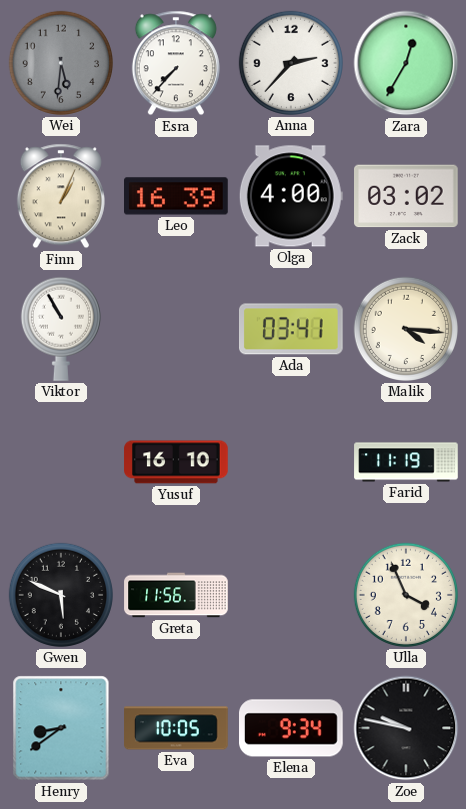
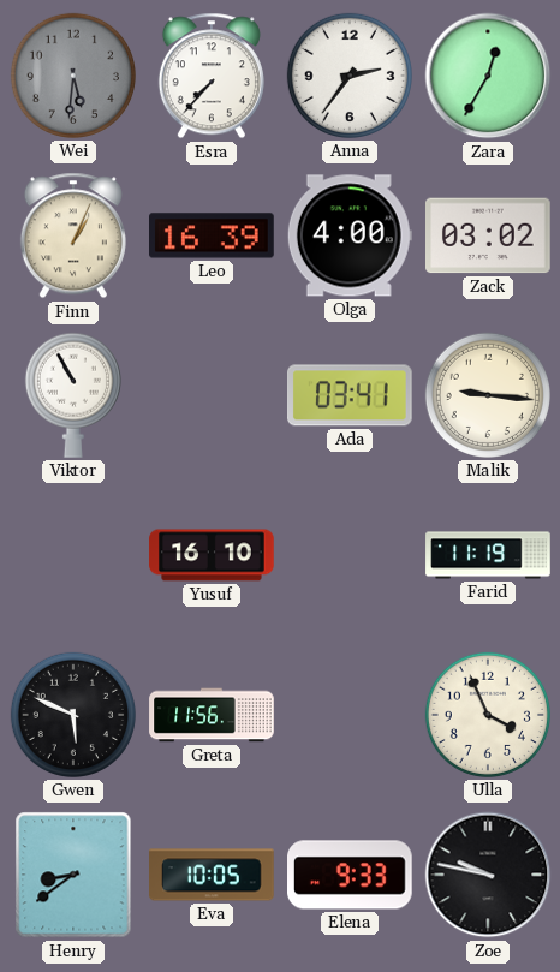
Anna: 2:37 -> 2:36
Malik: 4:16 -> 9:16
Elena: 9:34 -> 9:33
